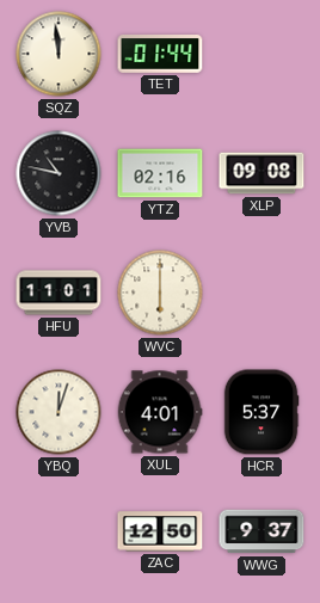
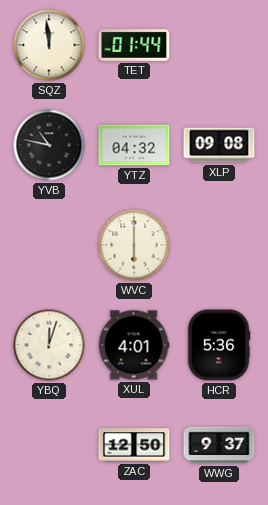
YTZ: 02:16 -> 04:32
HFU: 11:01 -> none
HCR: 5:37 -> 5:36
